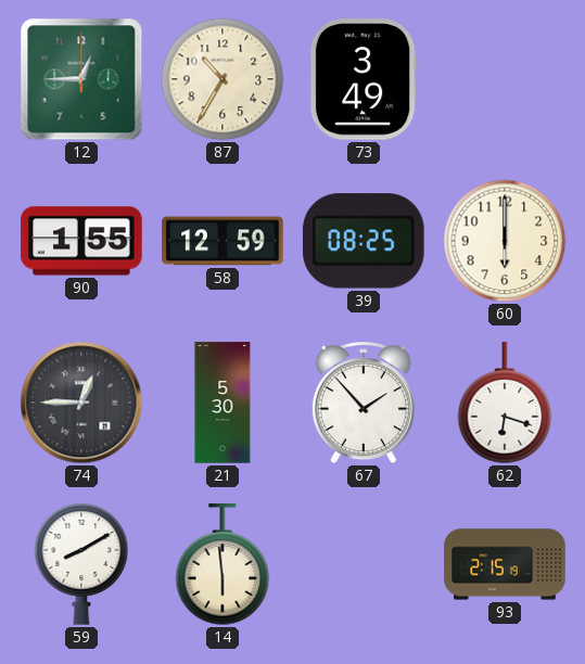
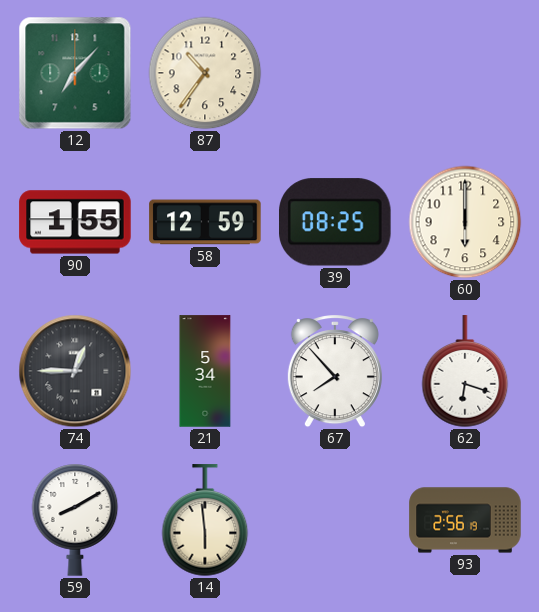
12: 12:45 -> 7:07
87: 10:35 -> 10:36
73: 3:49 -> none
21: 5:30 -> 5:34
67: 1:53 -> 7:53
93: 2:15 -> 2:56
